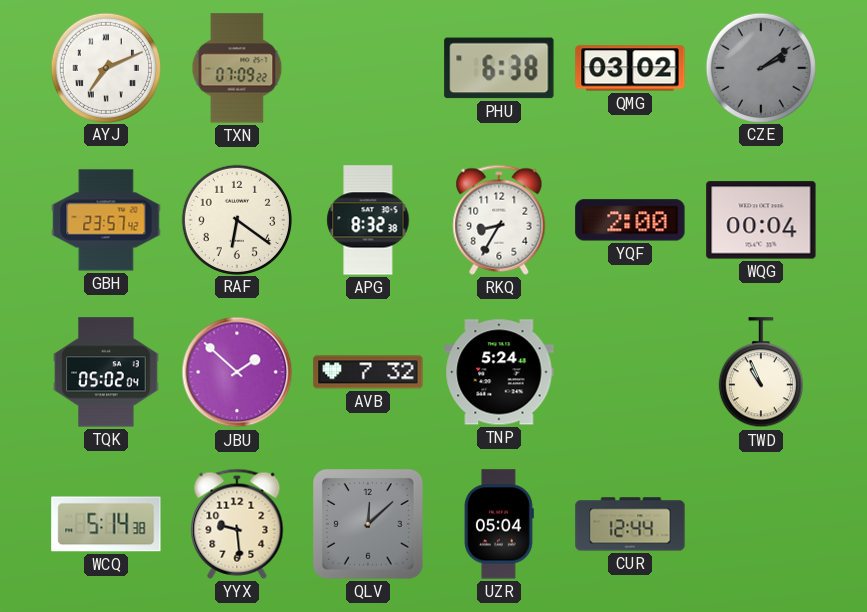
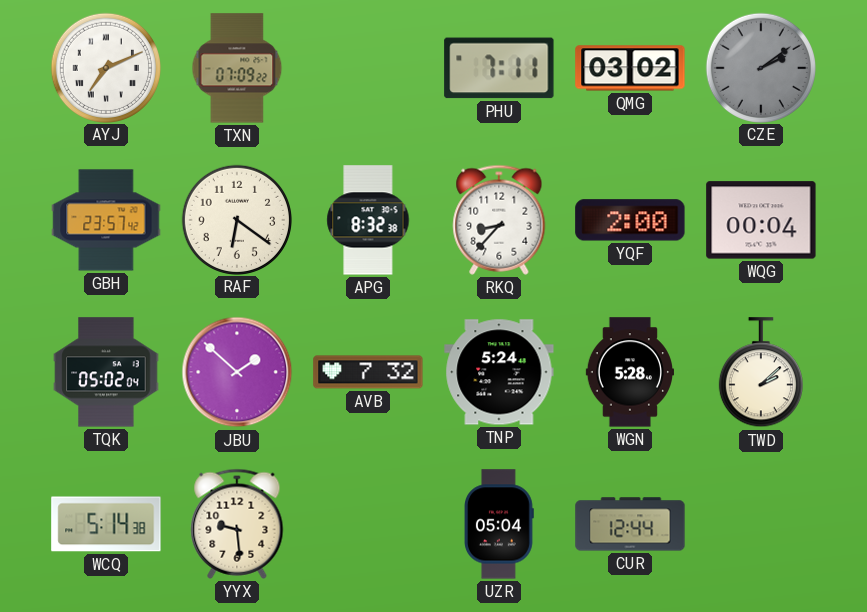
PHU: 6:38 -> 7:11
RKQ: 8:35 -> 8:37
WGN: none -> 5:28
TWD: 10:56 -> 2:08
QLV: 12:08 -> none
